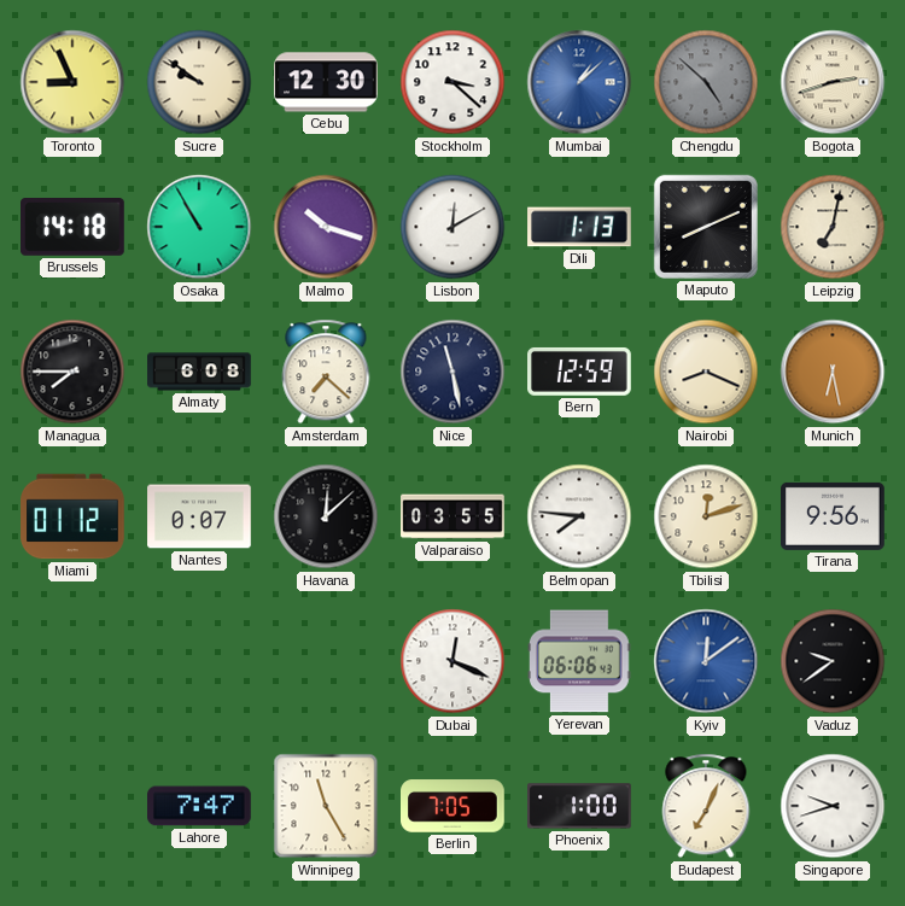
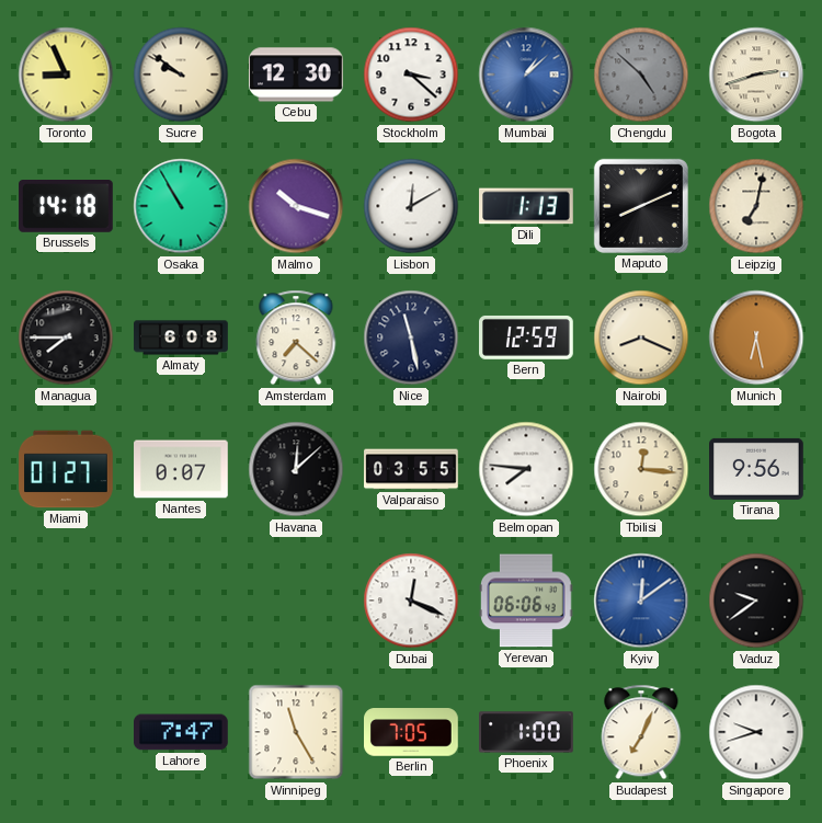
Miami: 01:12 -> 01:27
Tbilisi: 12:12 -> 12:16
